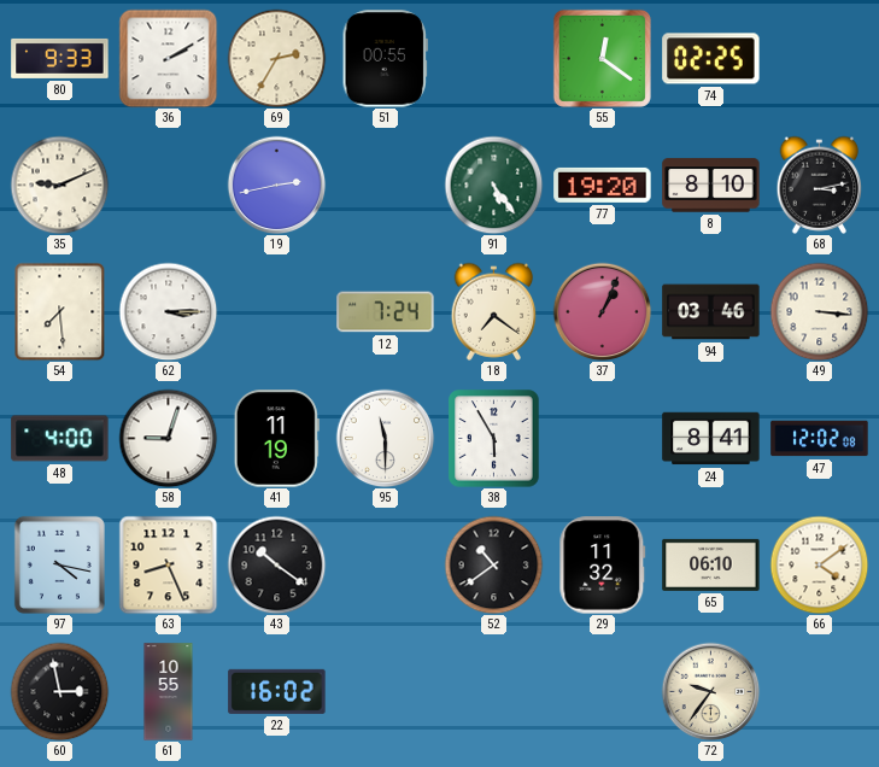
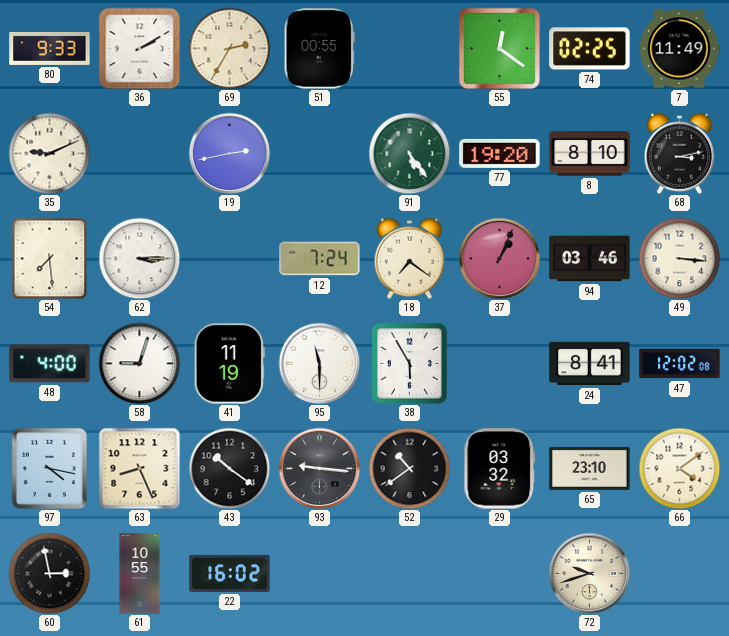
7: none -> 11:49
93: none -> 9:16
29: 11:32 -> 03:32
65: 06:10 -> 23:10
72: 9:36 -> 9:42
